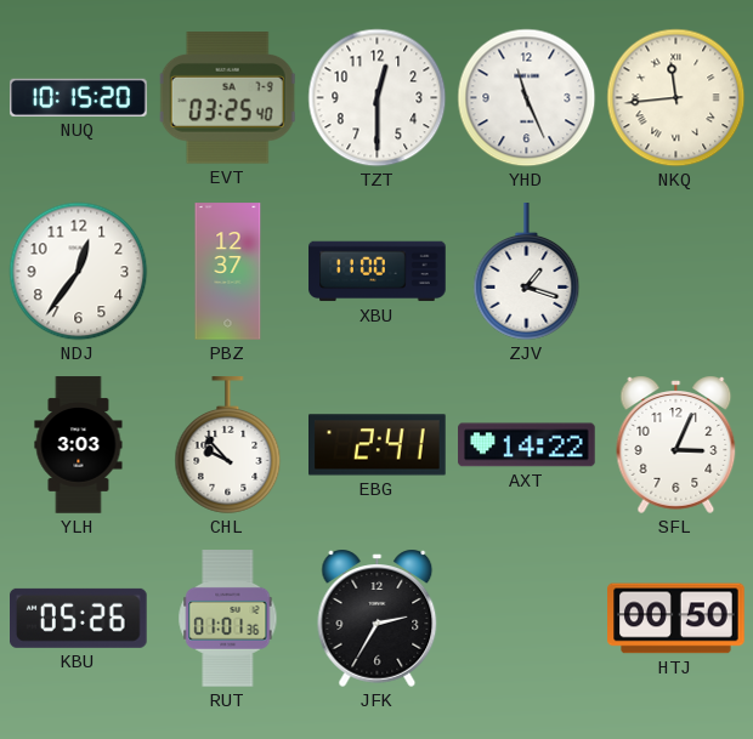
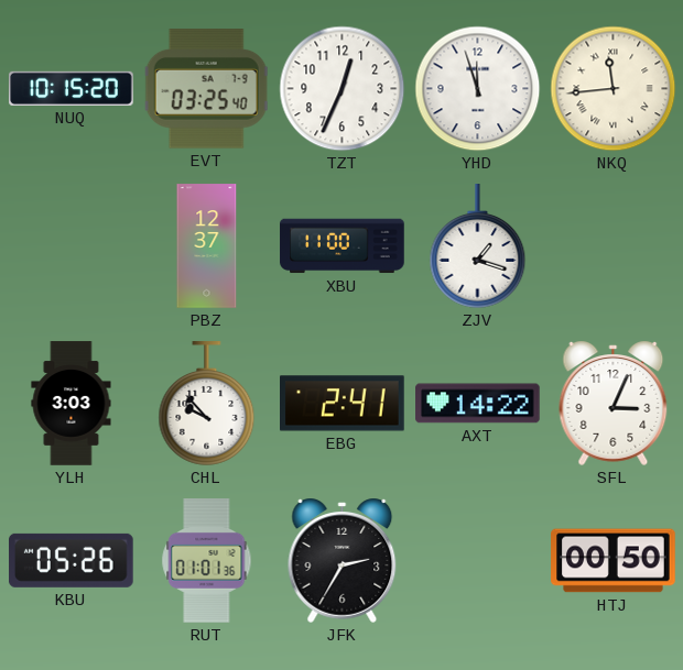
TZT: 12:30 -> 12:34
YHD: 11:26 -> 11:57
NDJ: 12:36 -> none
